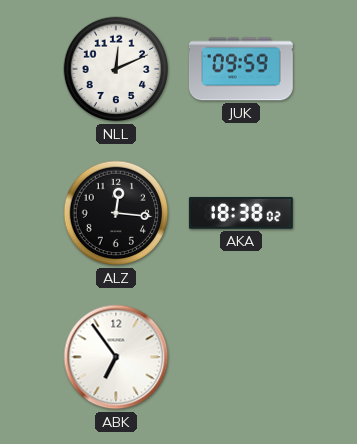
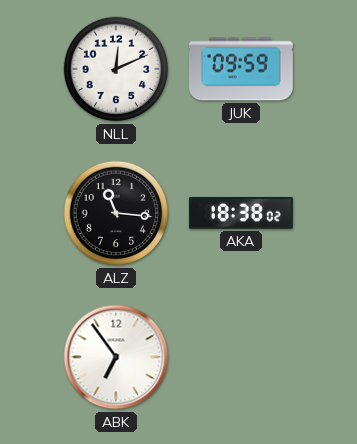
ALZ: 12:16 -> 11:16
